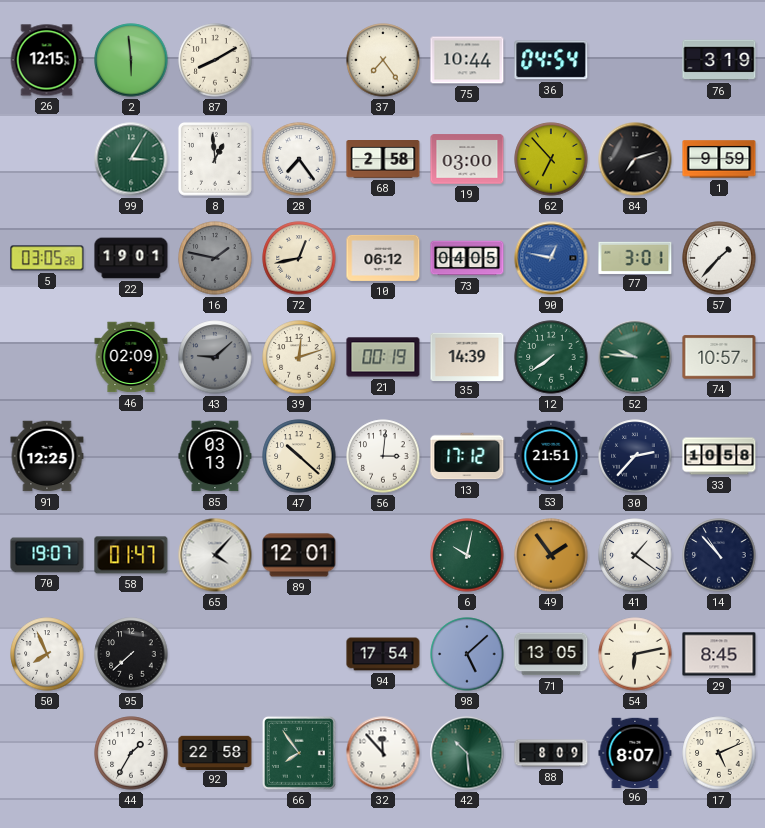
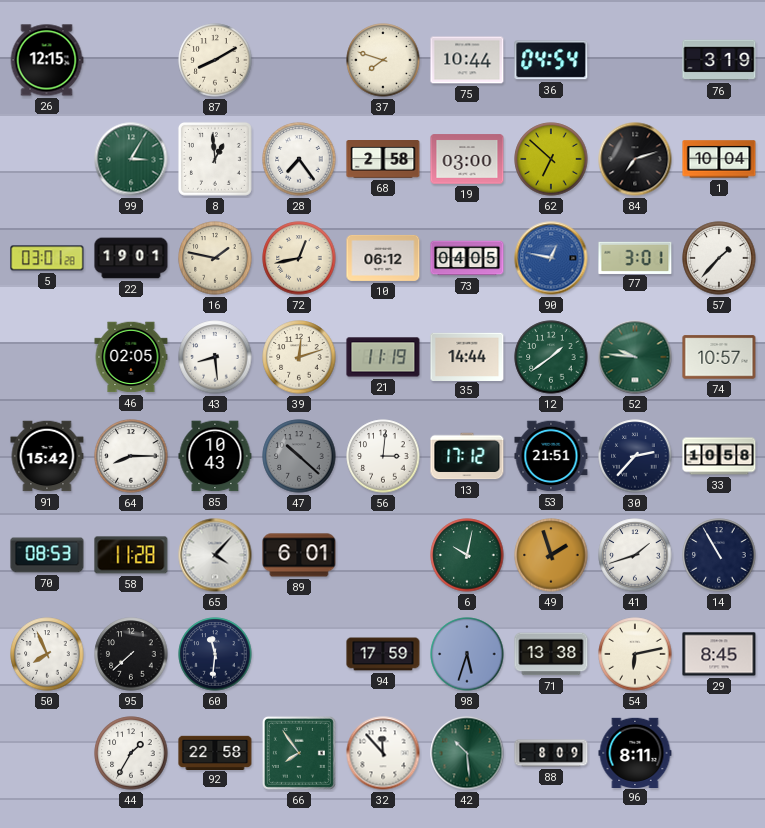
2: 5:59 -> none
37: 7:24 -> 7:48
62: 6:53 -> 6:52
1: 9:59 -> 10:04
5: 03:05 -> 03:01
16 dial: grey -> cream
46: 02:09 -> 02:05
43: 9:08 -> 8:29
43 dial: grey -> white
21: 00:19 -> 11:19
35: 14:39 -> 14:44
12: 7:39 -> 1:39
91: 12:25 -> 15:42
64: none -> 8:15
85: 03:13 -> 10:43
47 dial: cream -> grey
70: 19:07 -> 08:53
58: 01:47 -> 11:28
89: 12:01 -> 6:01
49: 1:54 -> 1:57
41: 1:21 -> 1:42
14: 10:53 -> 10:55
60: none -> 11:31
94: 17:54 -> 17:59
98: 5:08 -> 5:33
71: 13:05 -> 13:38
96: 8:07 -> 8:11
17: 5:11 -> none
